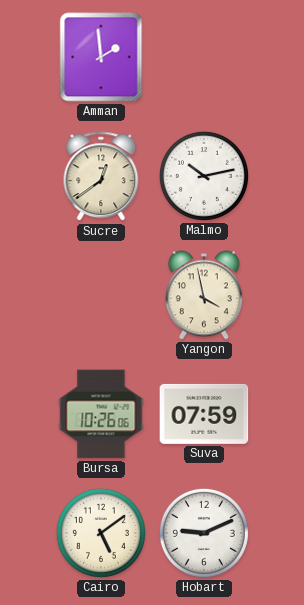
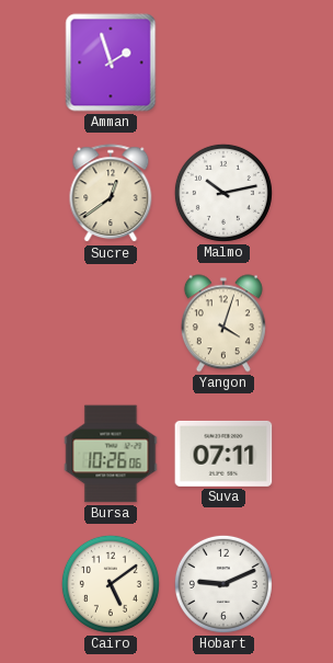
Amman: 1:59 -> 1:57
Yangon: 3:58 -> 4:03
Suva: 07:59 -> 07:11
